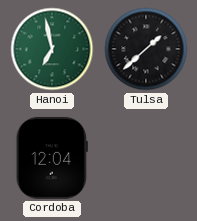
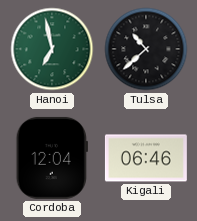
Tulsa: 1:38 -> 10:38
Kigali: none -> 06:46
